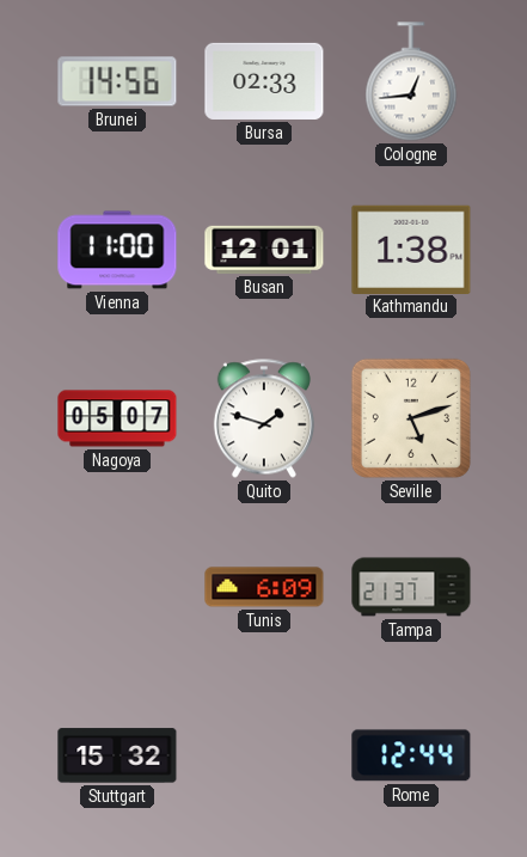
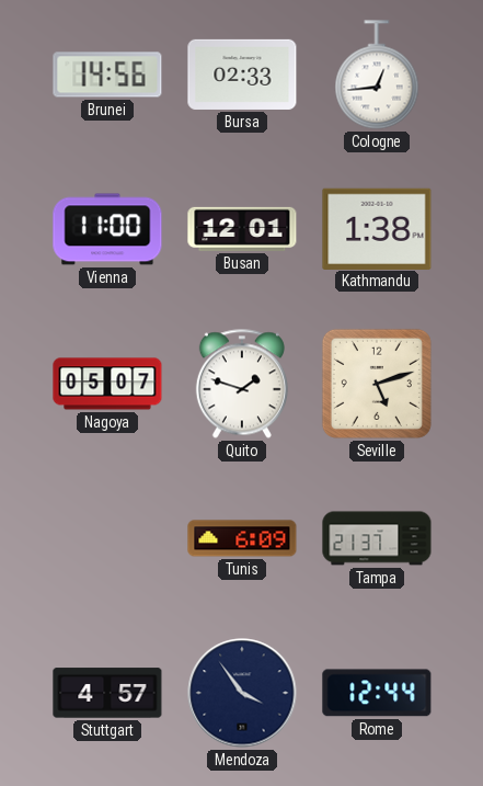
Stuttgart: 15:32 -> 4:57
Mendoza: none -> 3:54
